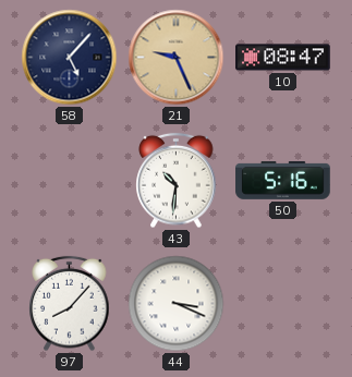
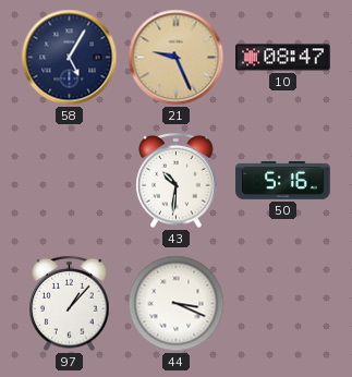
58: 5:07 -> 5:05
97: 8:07 -> 1:07
